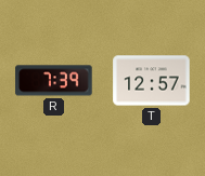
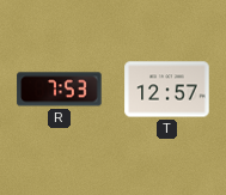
R: 7:39 -> 7:53
